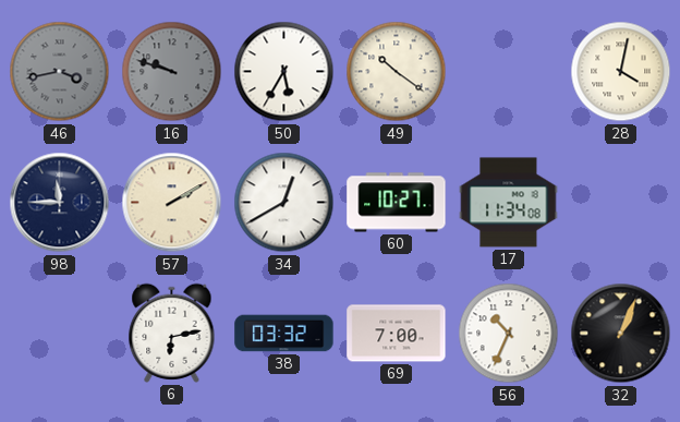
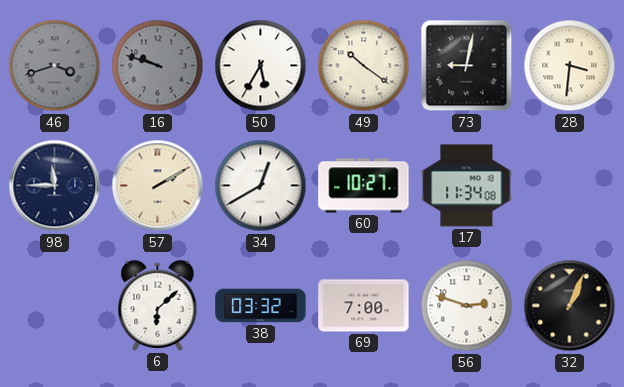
46: 3:43 -> 3:42
73: none -> 9:02
28: 4:02 -> 3:31
6: 6:13 -> 6:08
56: 10:34 -> 2:48
